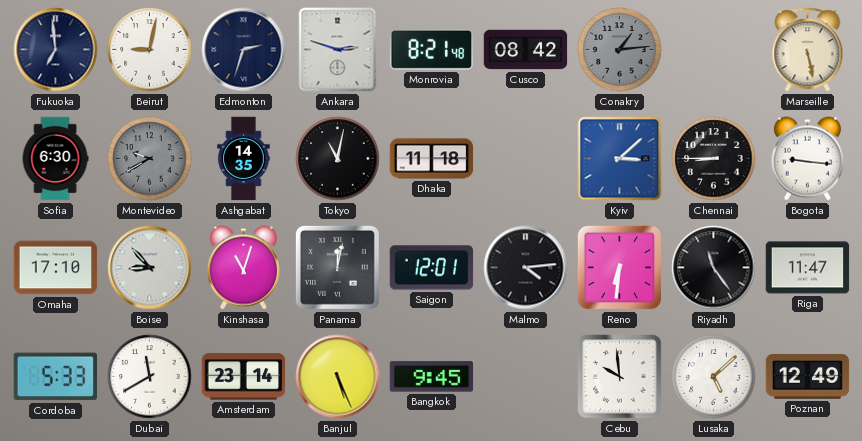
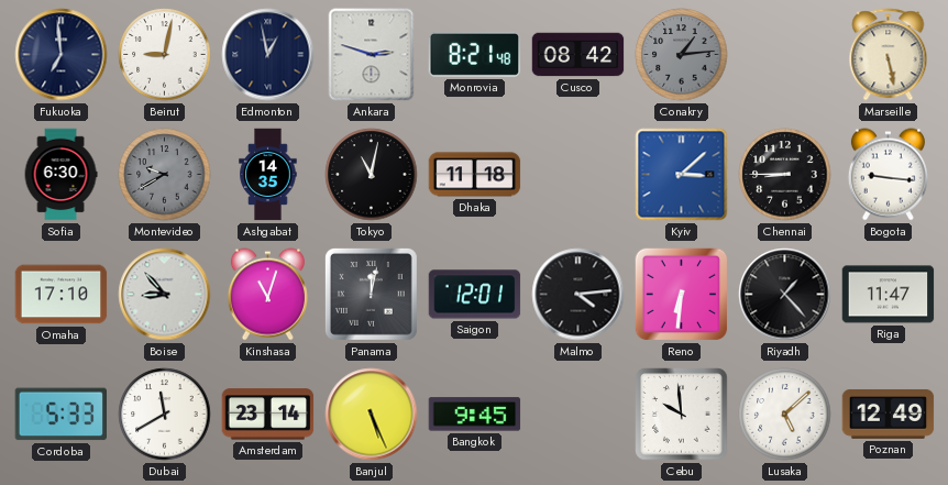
Edmonton: 2:33 -> 12:58
Riyadh: 11:24 -> 1:23
